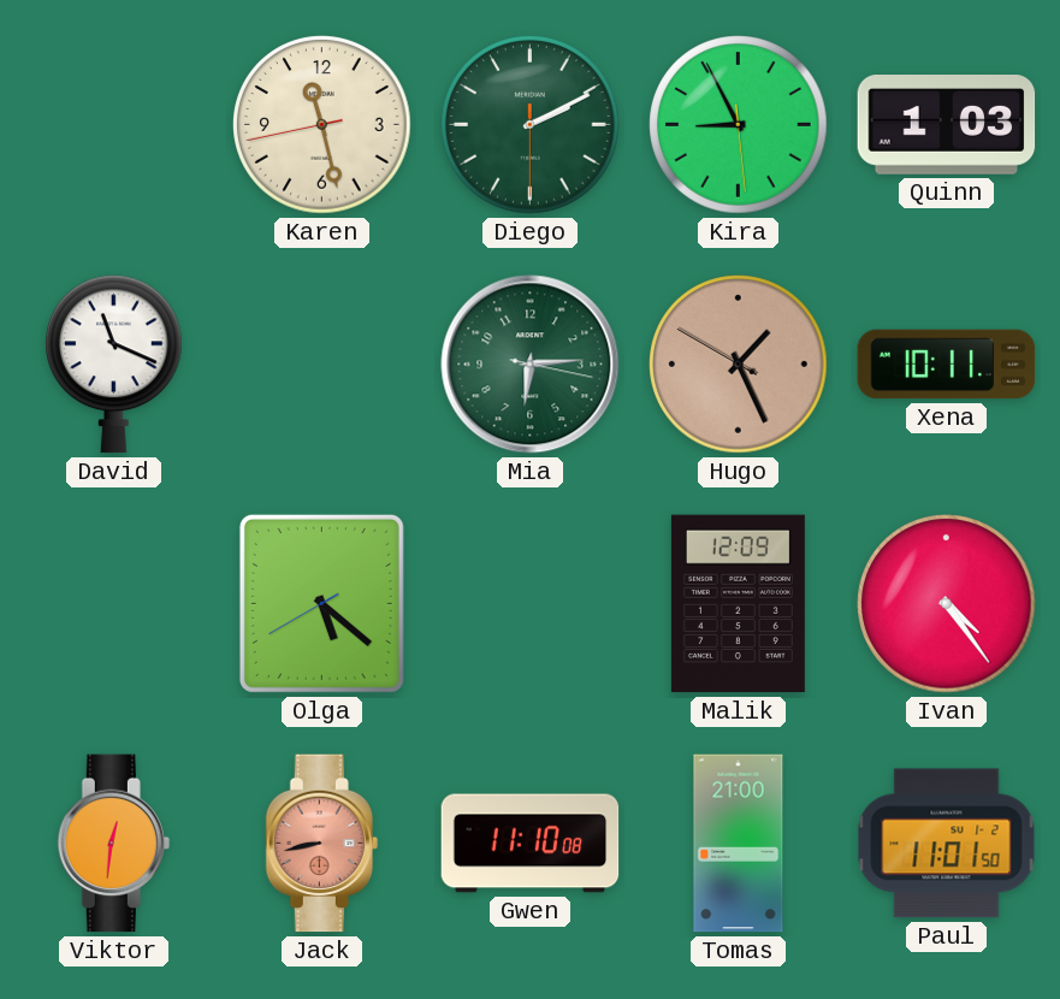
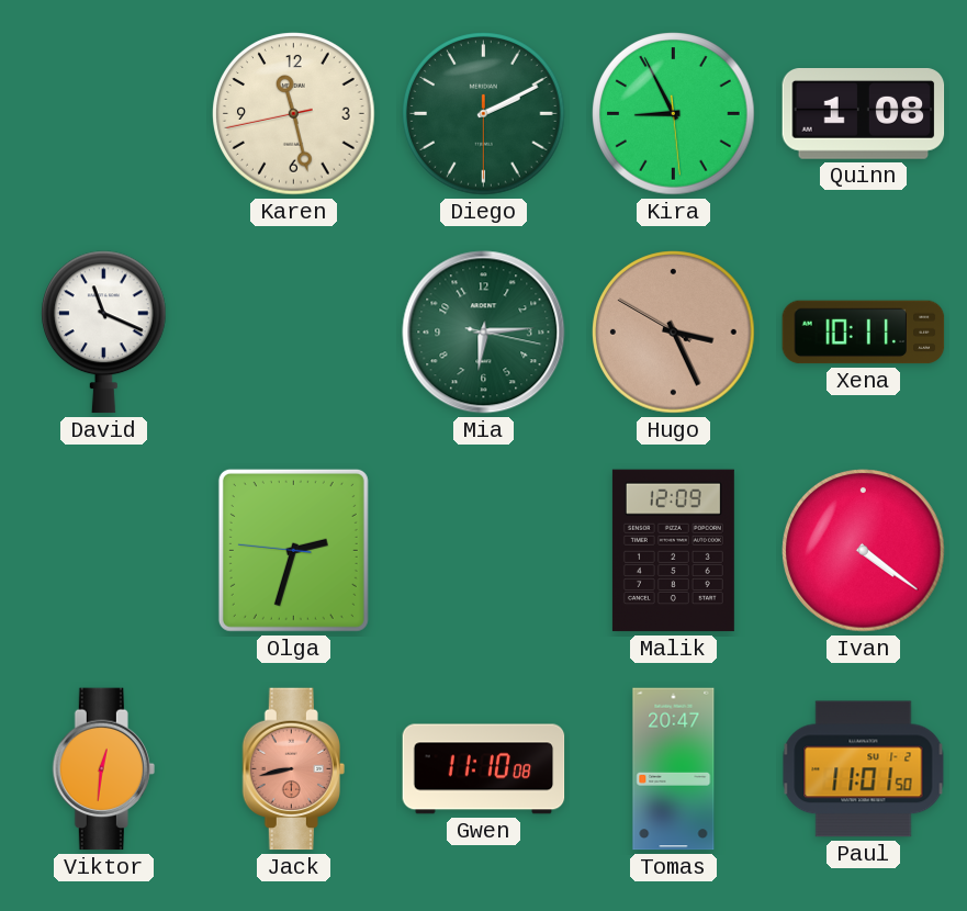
Quinn: 1:03 -> 1:08
Hugo: 1:25 -> 3:25
Olga: 5:21 -> 2:32
Ivan: 4:24 -> 4:21
Tomas: 21:00 -> 20:47
